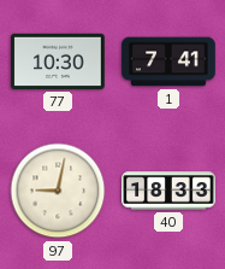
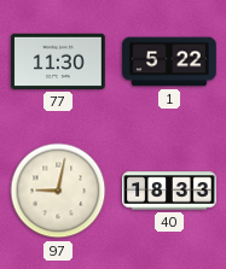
77: 10:30 -> 11:30
1: 7:41 -> 5:22
